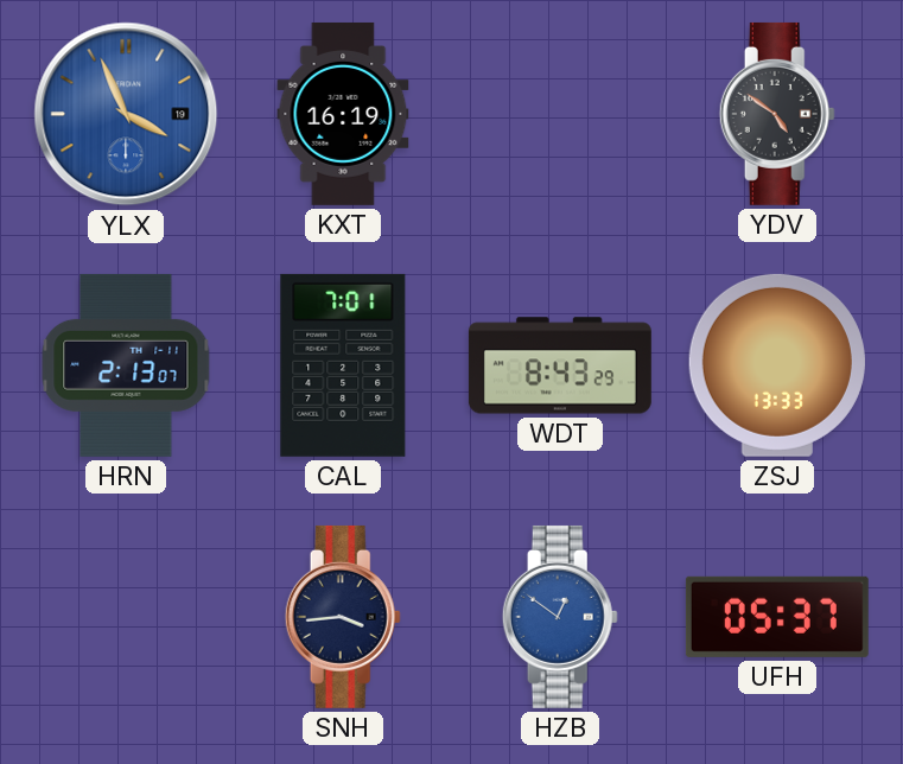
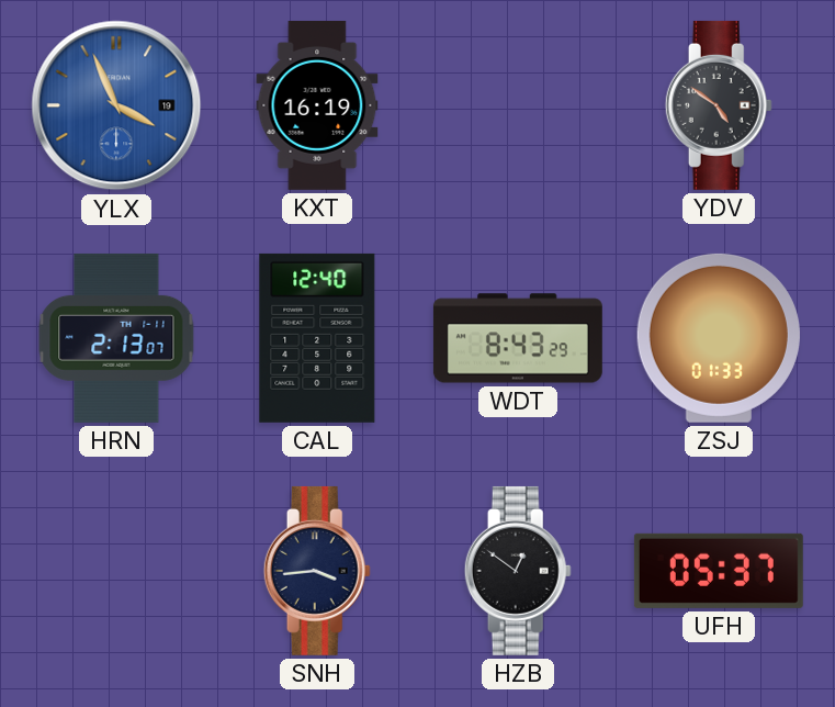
CAL: 7:01 -> 12:40
ZSJ: 13:33 -> 01:33
HZB dial: blue -> black
